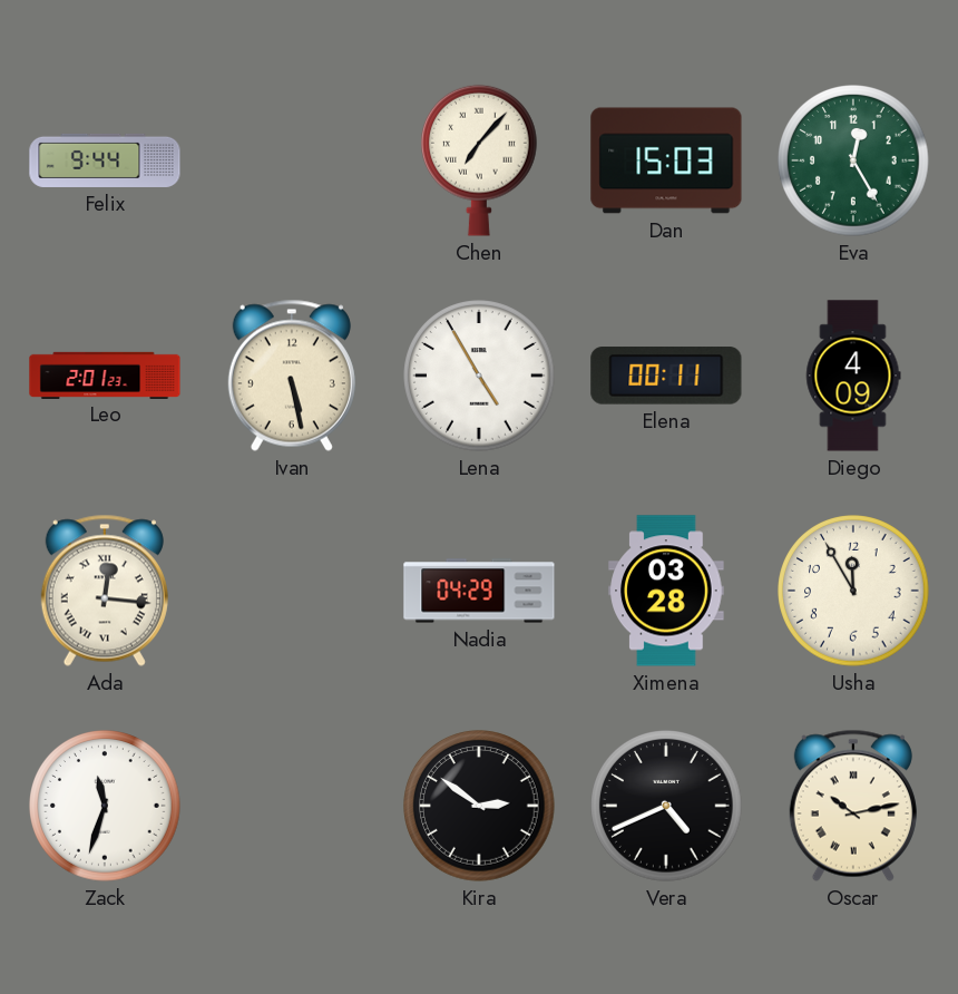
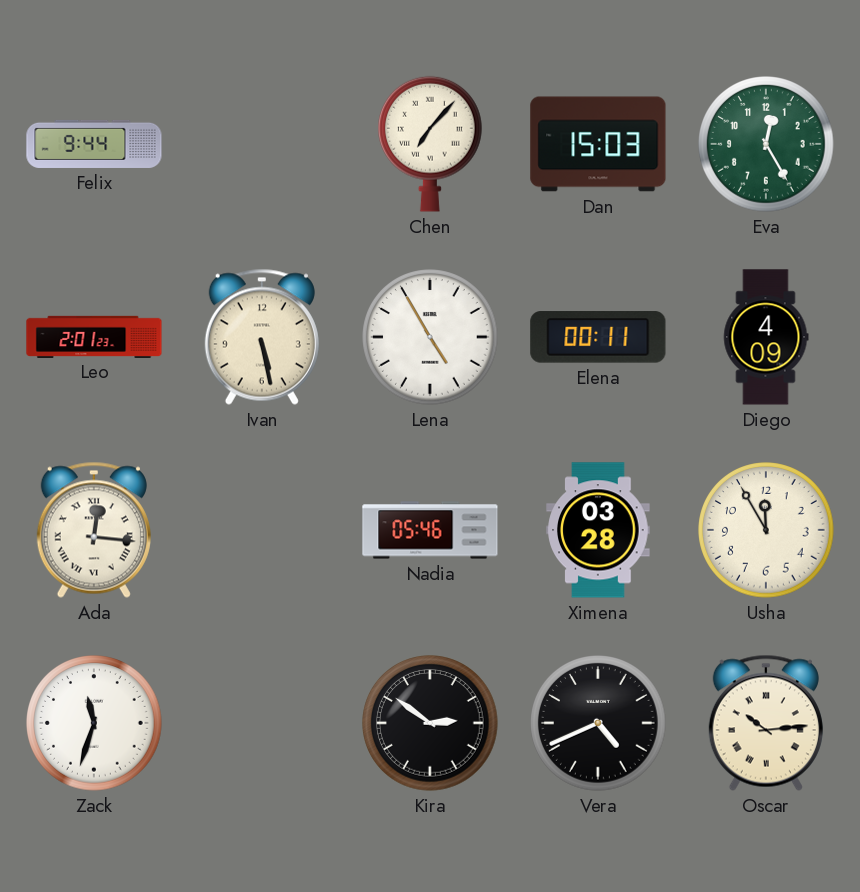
Nadia: 04:29 -> 05:46
Oscar: 10:13 -> 10:14
